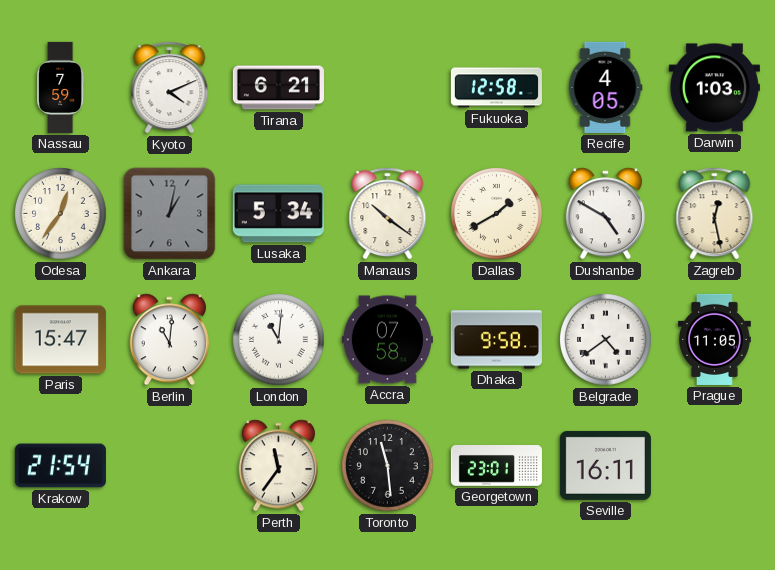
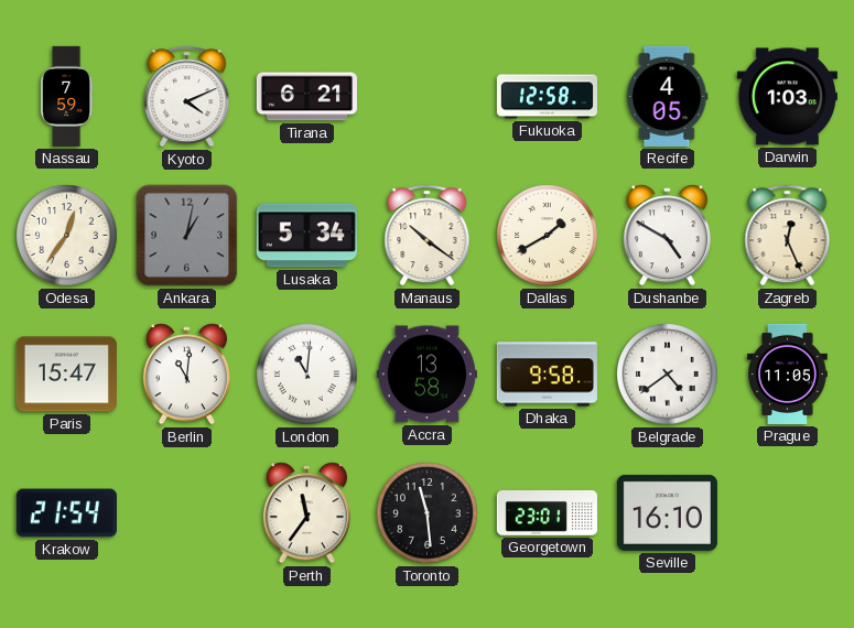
Zagreb: 12:28 -> 12:26
Accra: 07:58 -> 13:58
Seville: 16:11 -> 16:10
